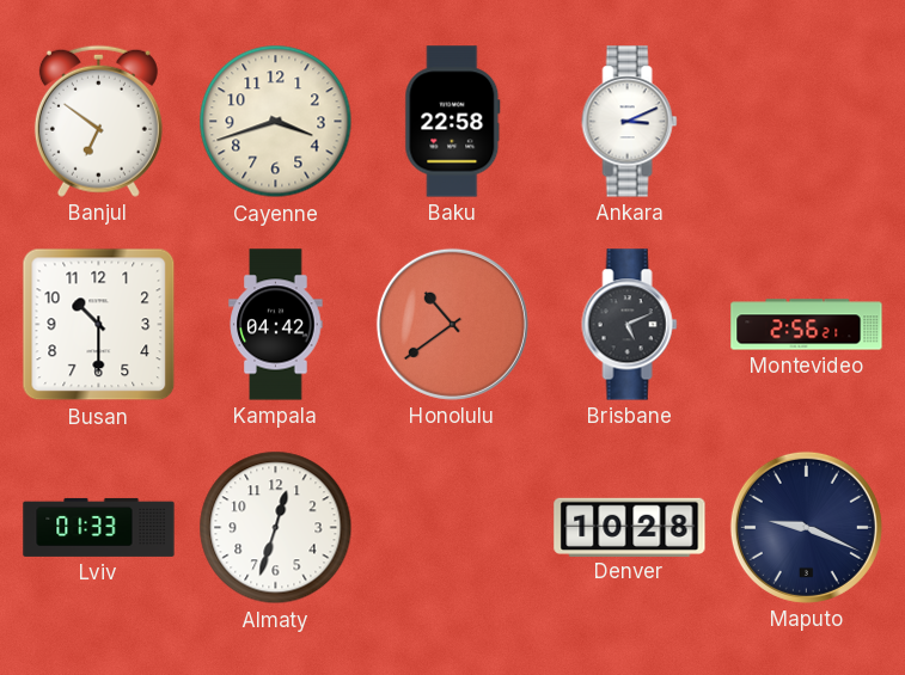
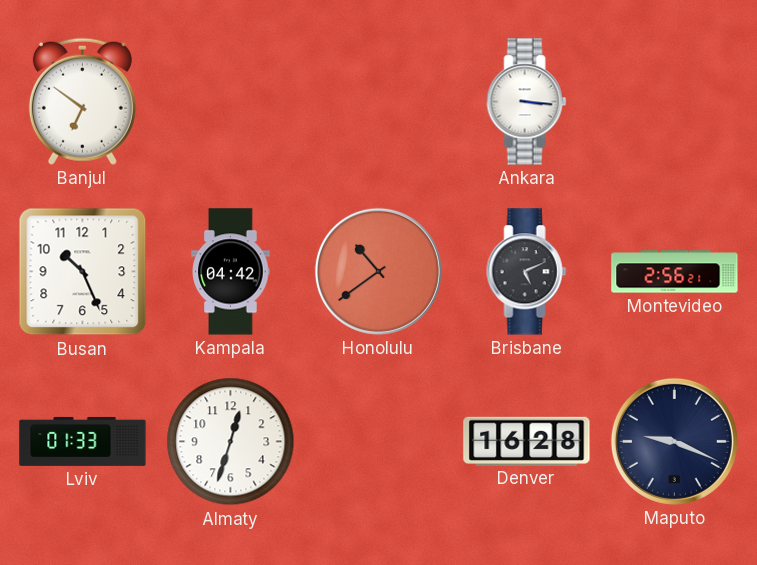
Cayenne: 3:42 -> none
Baku: 22:58 -> none
Ankara: 3:11 -> 3:16
Busan: 10:30 -> 10:26
Denver: 10:28 -> 16:28
